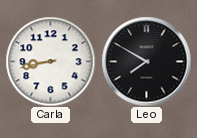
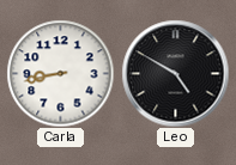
Leo: 7:50 -> 4:50
